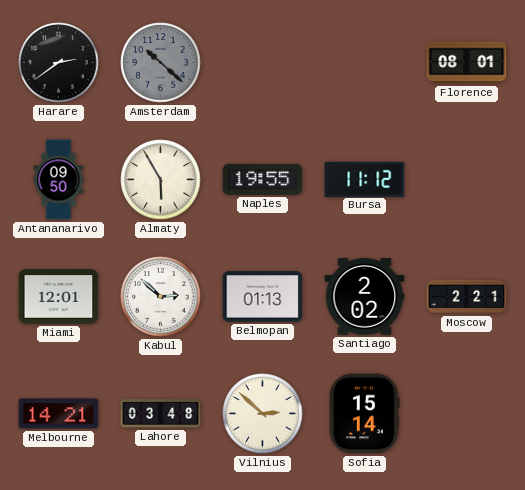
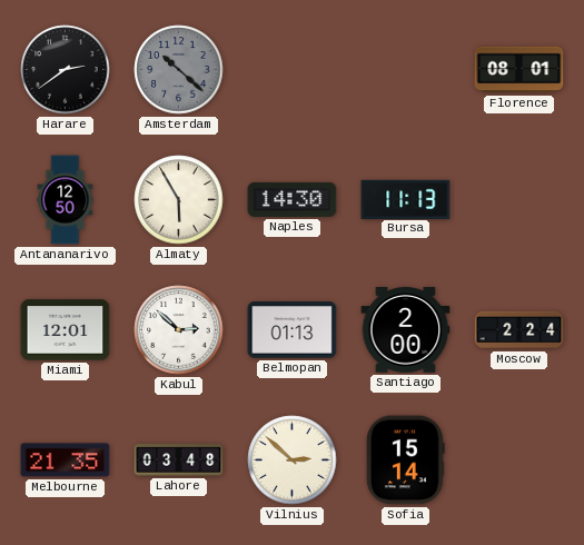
Antananarivo: 09:50 -> 12:50
Naples: 19:55 -> 14:30
Bursa: 11:12 -> 11:13
Santiago: 2:02 -> 2:00
Moscow: 2:21 -> 2:24
Melbourne: 14:21 -> 21:35
